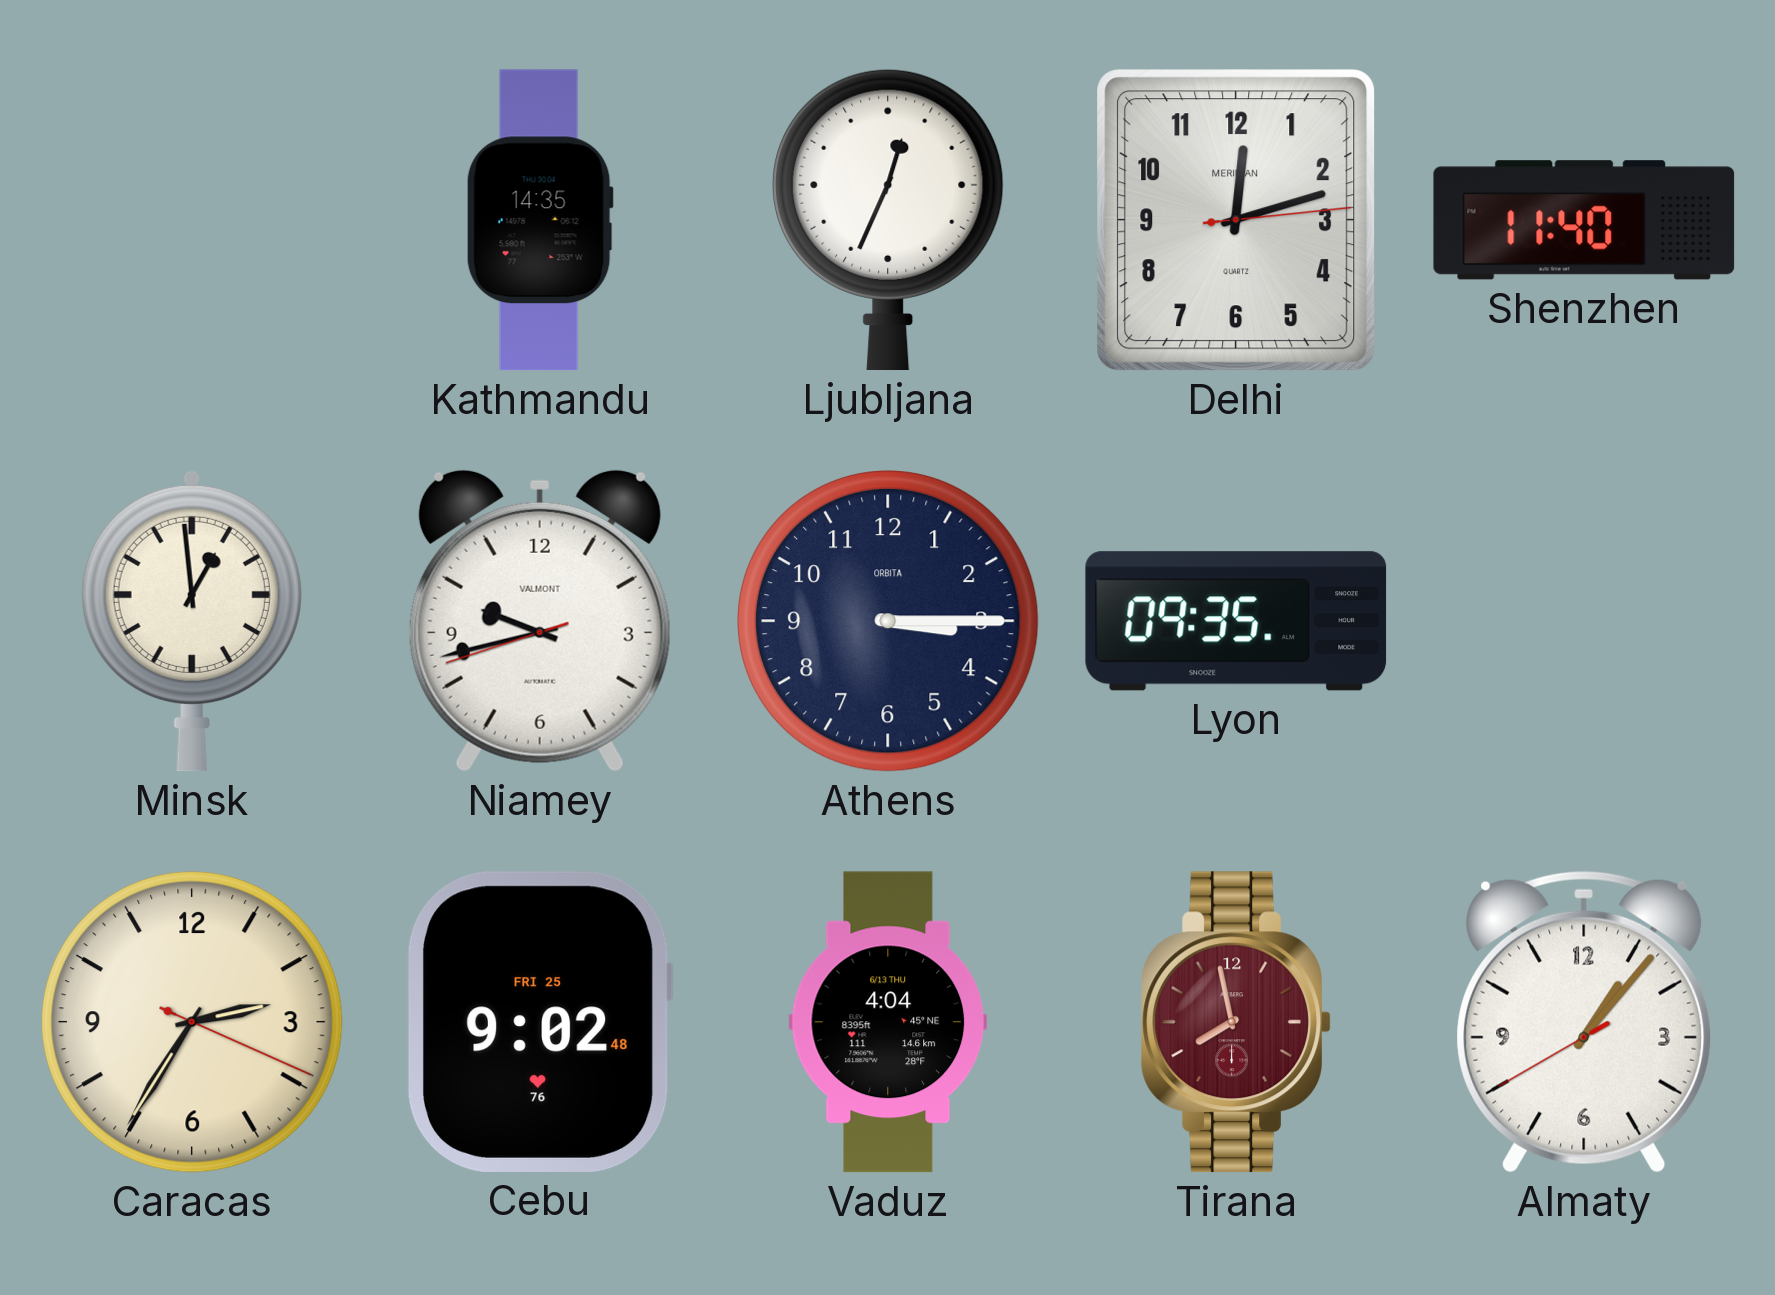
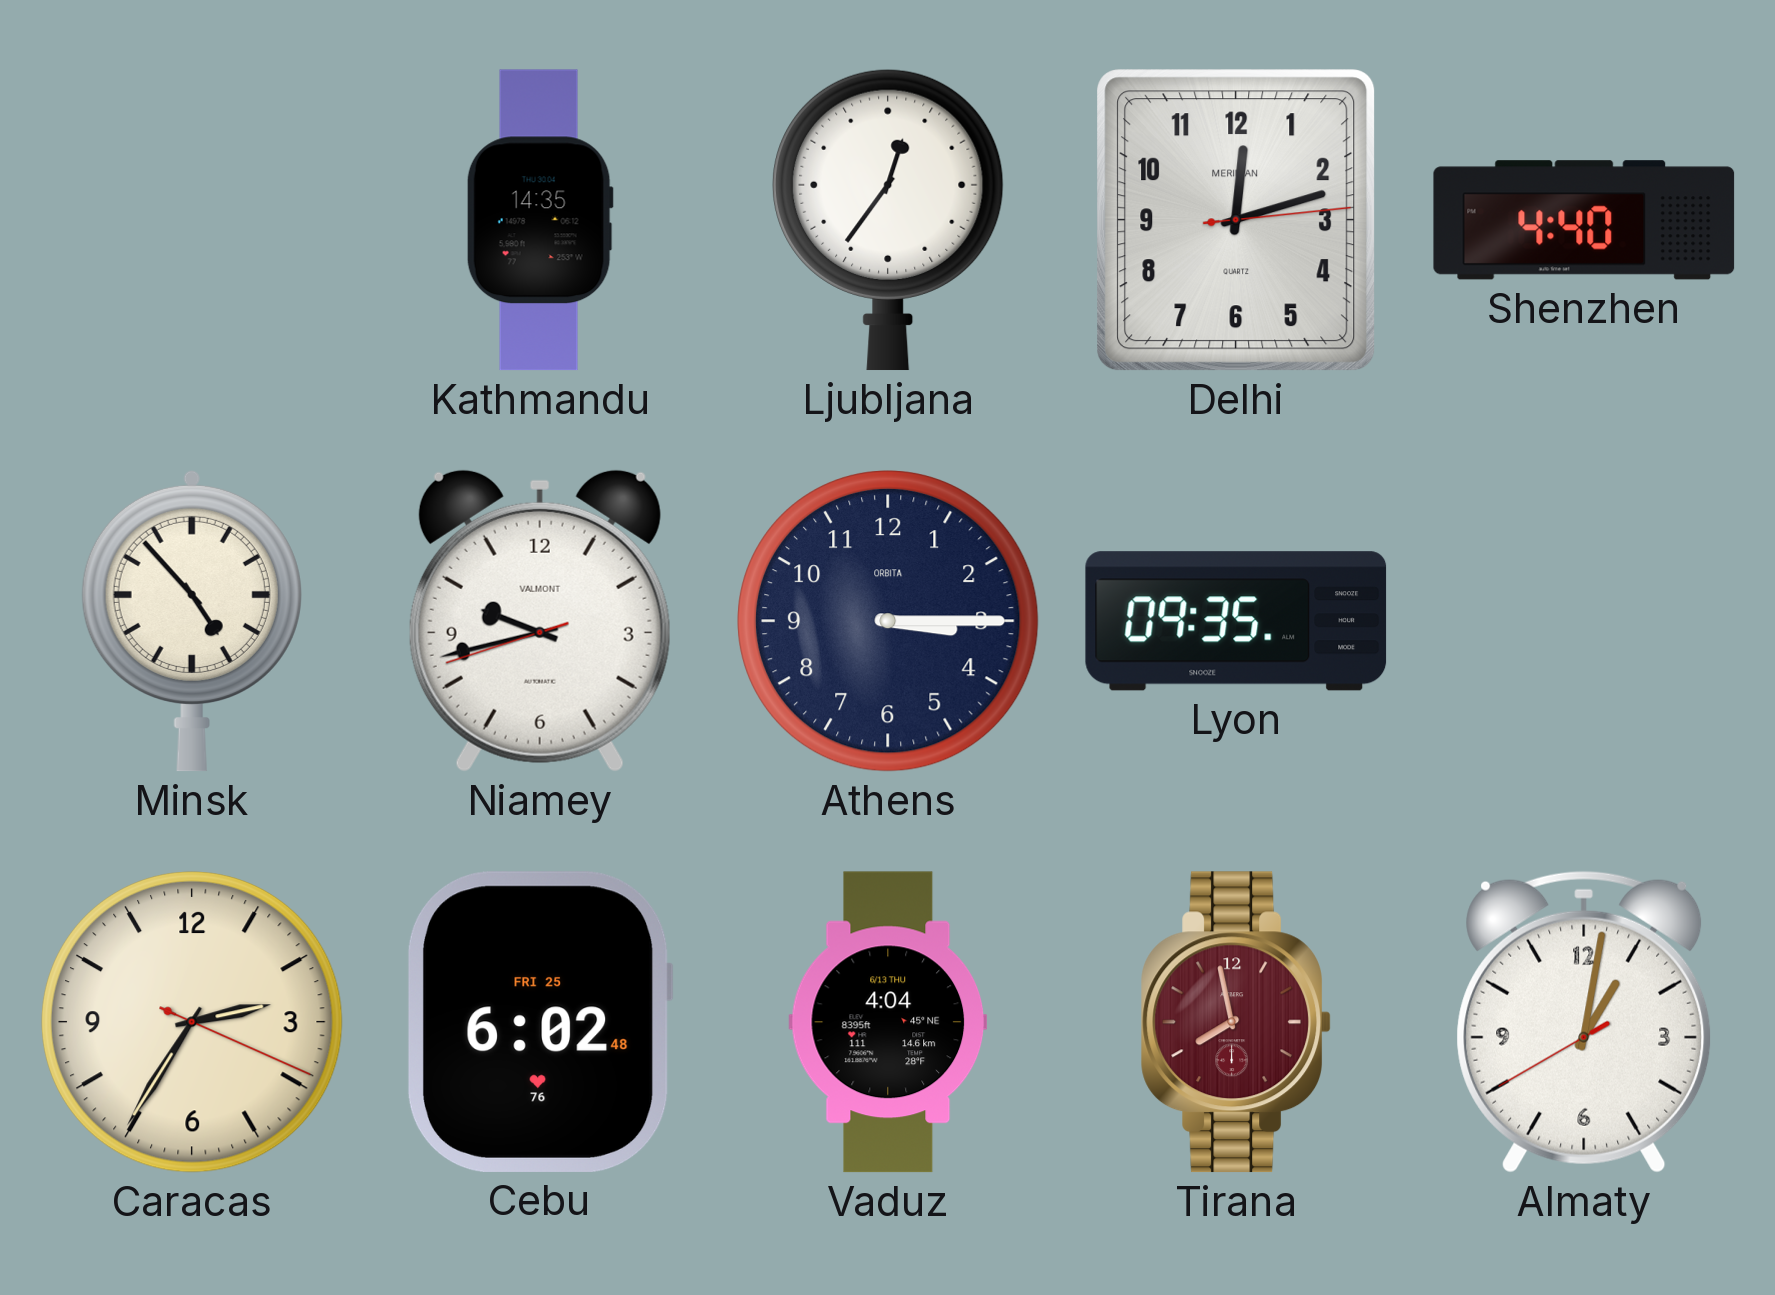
Ljubljana: 12:34 -> 12:36
Shenzhen: 11:40 -> 4:40
Minsk: 12:59 -> 4:53
Cebu: 9:02 -> 6:02
Almaty: 1:06 -> 1:01
